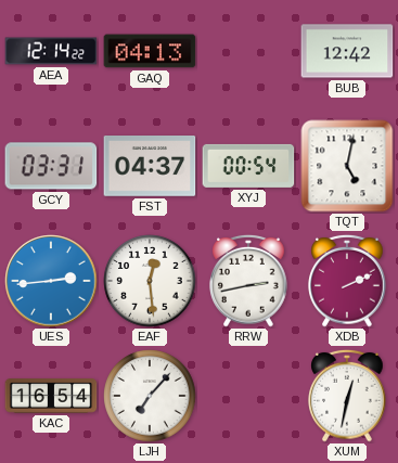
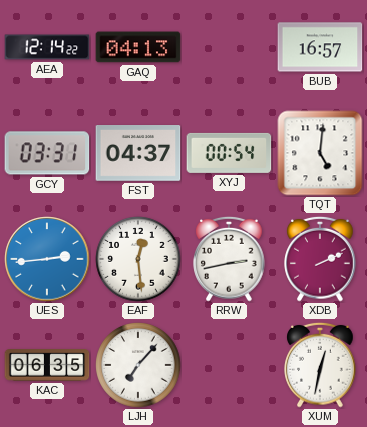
BUB: 12:42 -> 16:57
TQT: 5:02 -> 5:01
KAC: 16:54 -> 06:35
